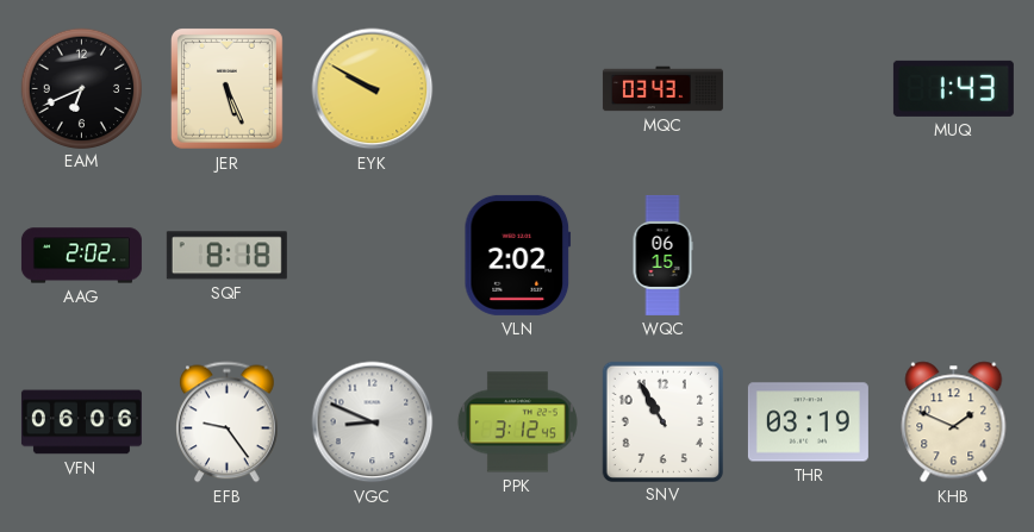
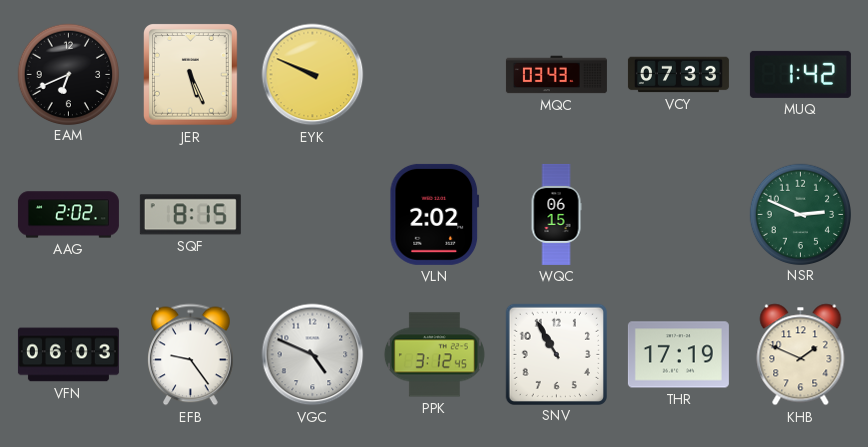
EYK: 9:50 -> 9:49
VCY: none -> 07:33
MUQ: 1:43 -> 1:42
SQF: 8:18 -> 8:15
NSR: none -> 2:49
VFN: 06:06 -> 06:03
VGC: 8:49 -> 4:49
THR: 03:19 -> 17:19
